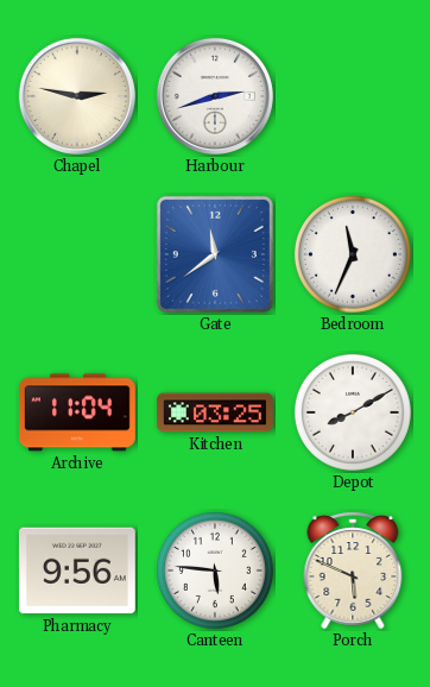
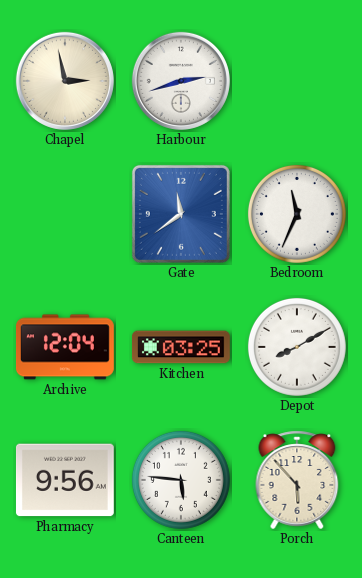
Chapel: 2:47 -> 2:58
Archive: 11:04 -> 12:04
Porch: 5:49 -> 5:53
